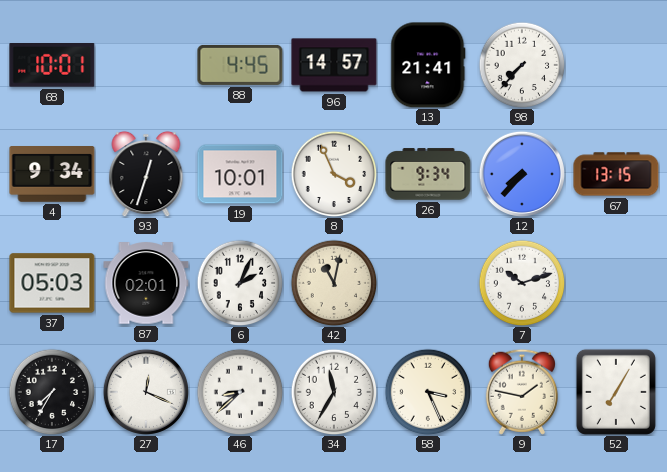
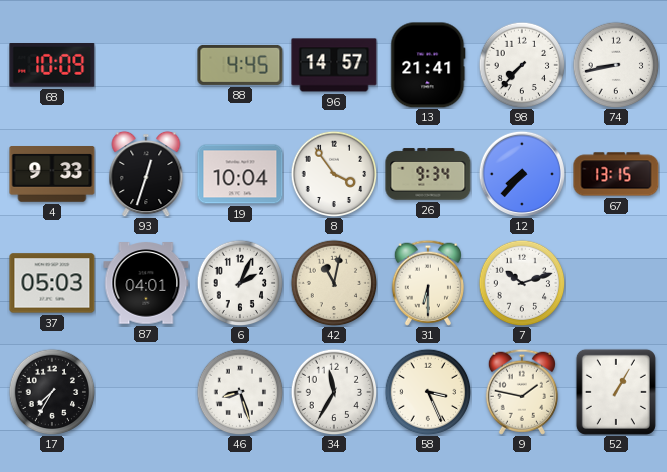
68: 10:01 -> 10:09
74: none -> 8:43
4: 9:34 -> 9:33
19: 10:01 -> 10:04
8: 3:56 -> 3:54
87: 02:01 -> 04:01
31: none -> 6:30
27: 12:19 -> none
46: 8:38 -> 8:27
52: 7:05 -> 1:05
